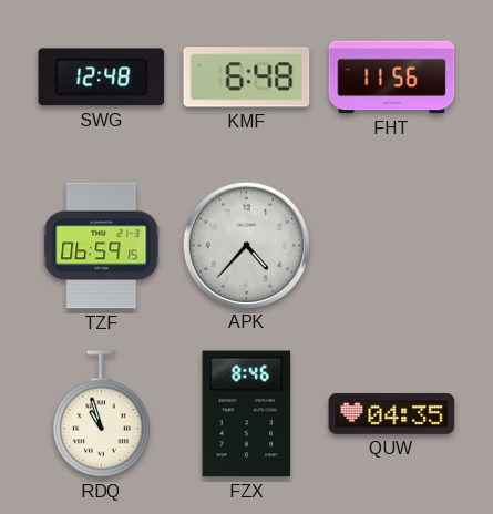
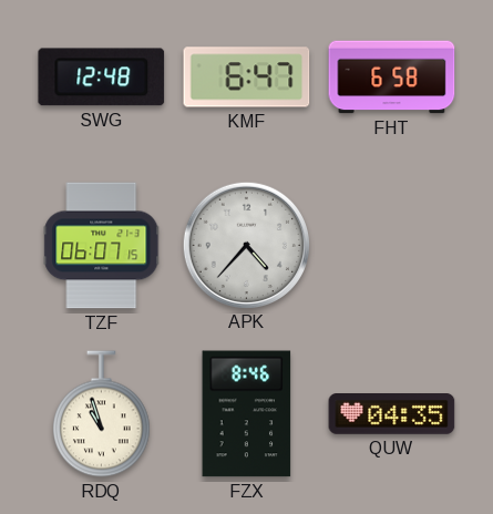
KMF: 6:48 -> 6:47
FHT: 11:56 -> 6:58
TZF: 06:59 -> 06:07
